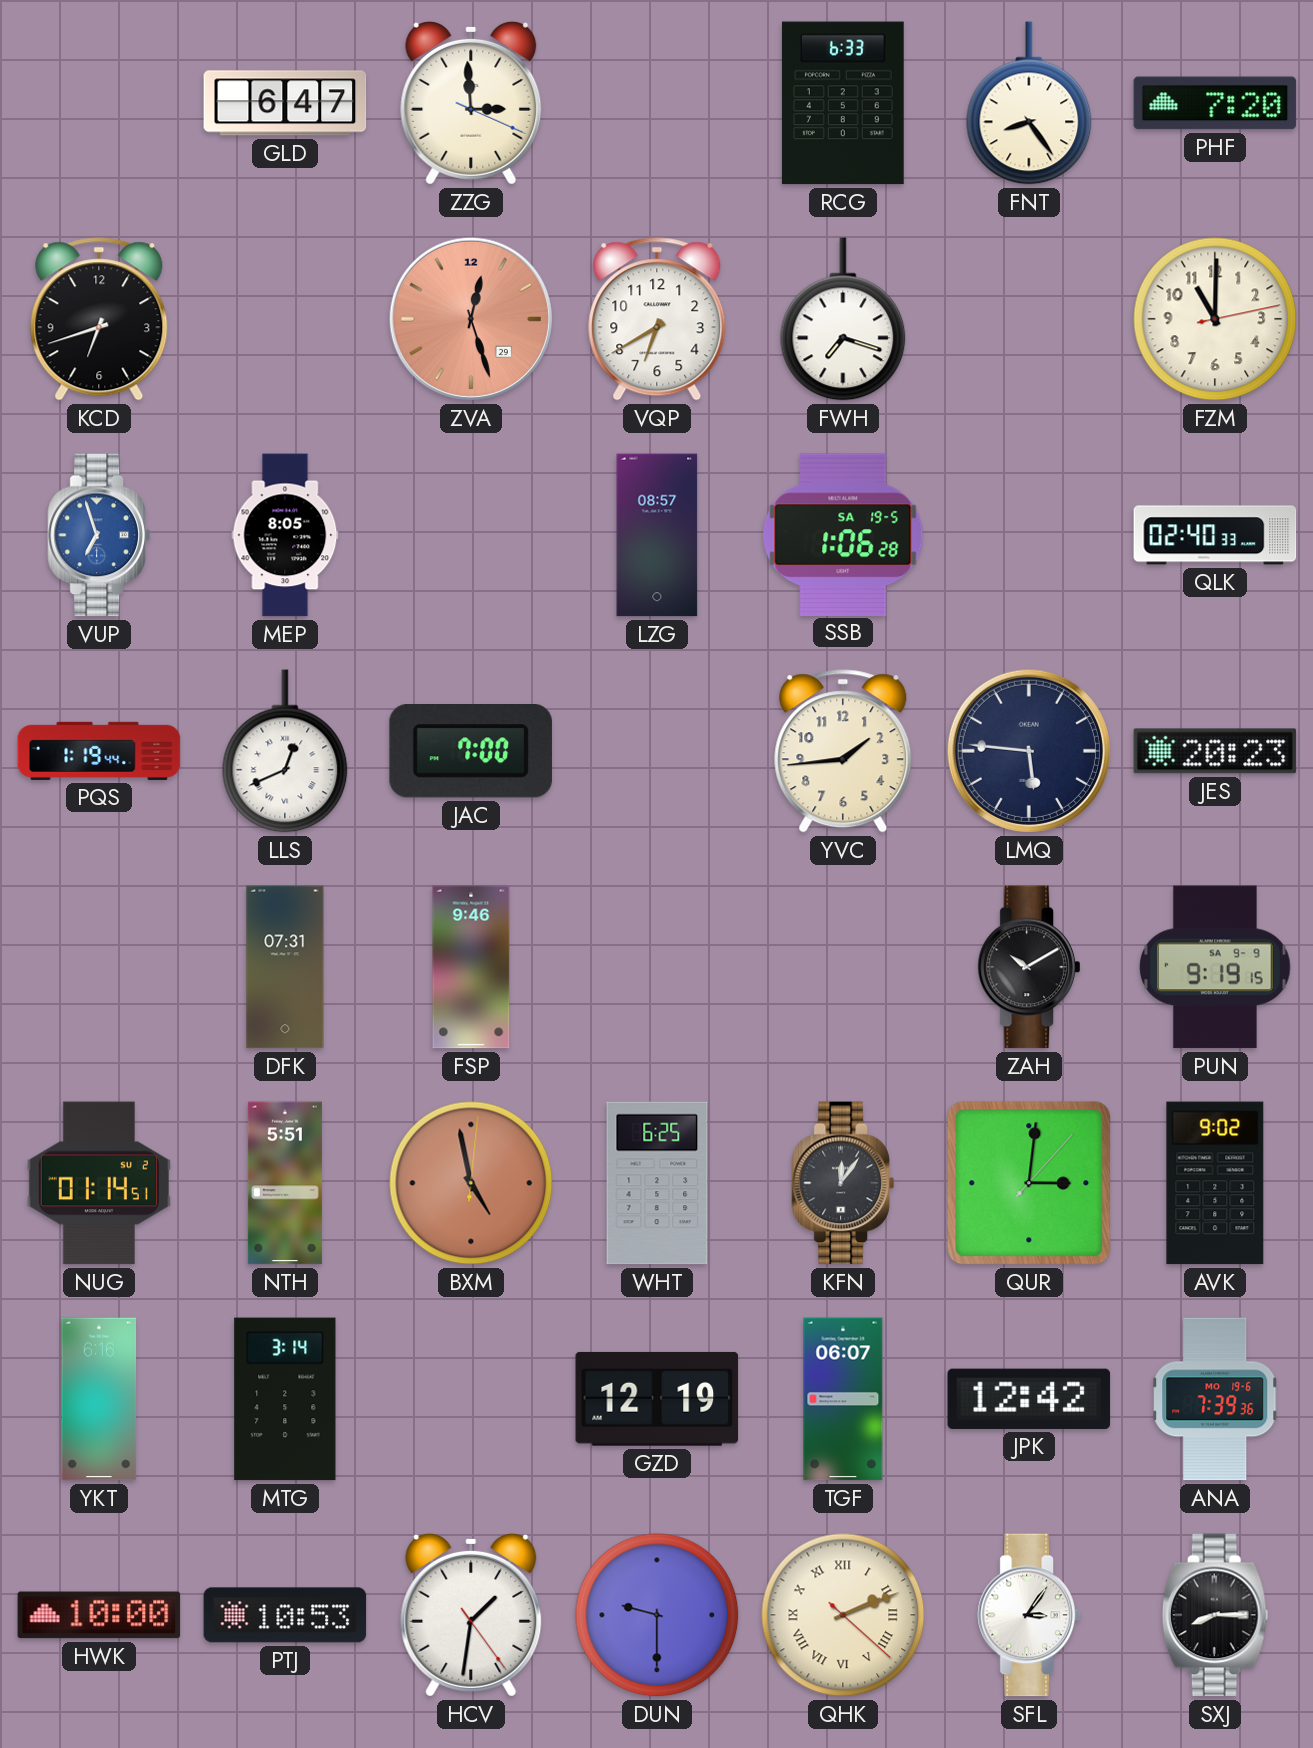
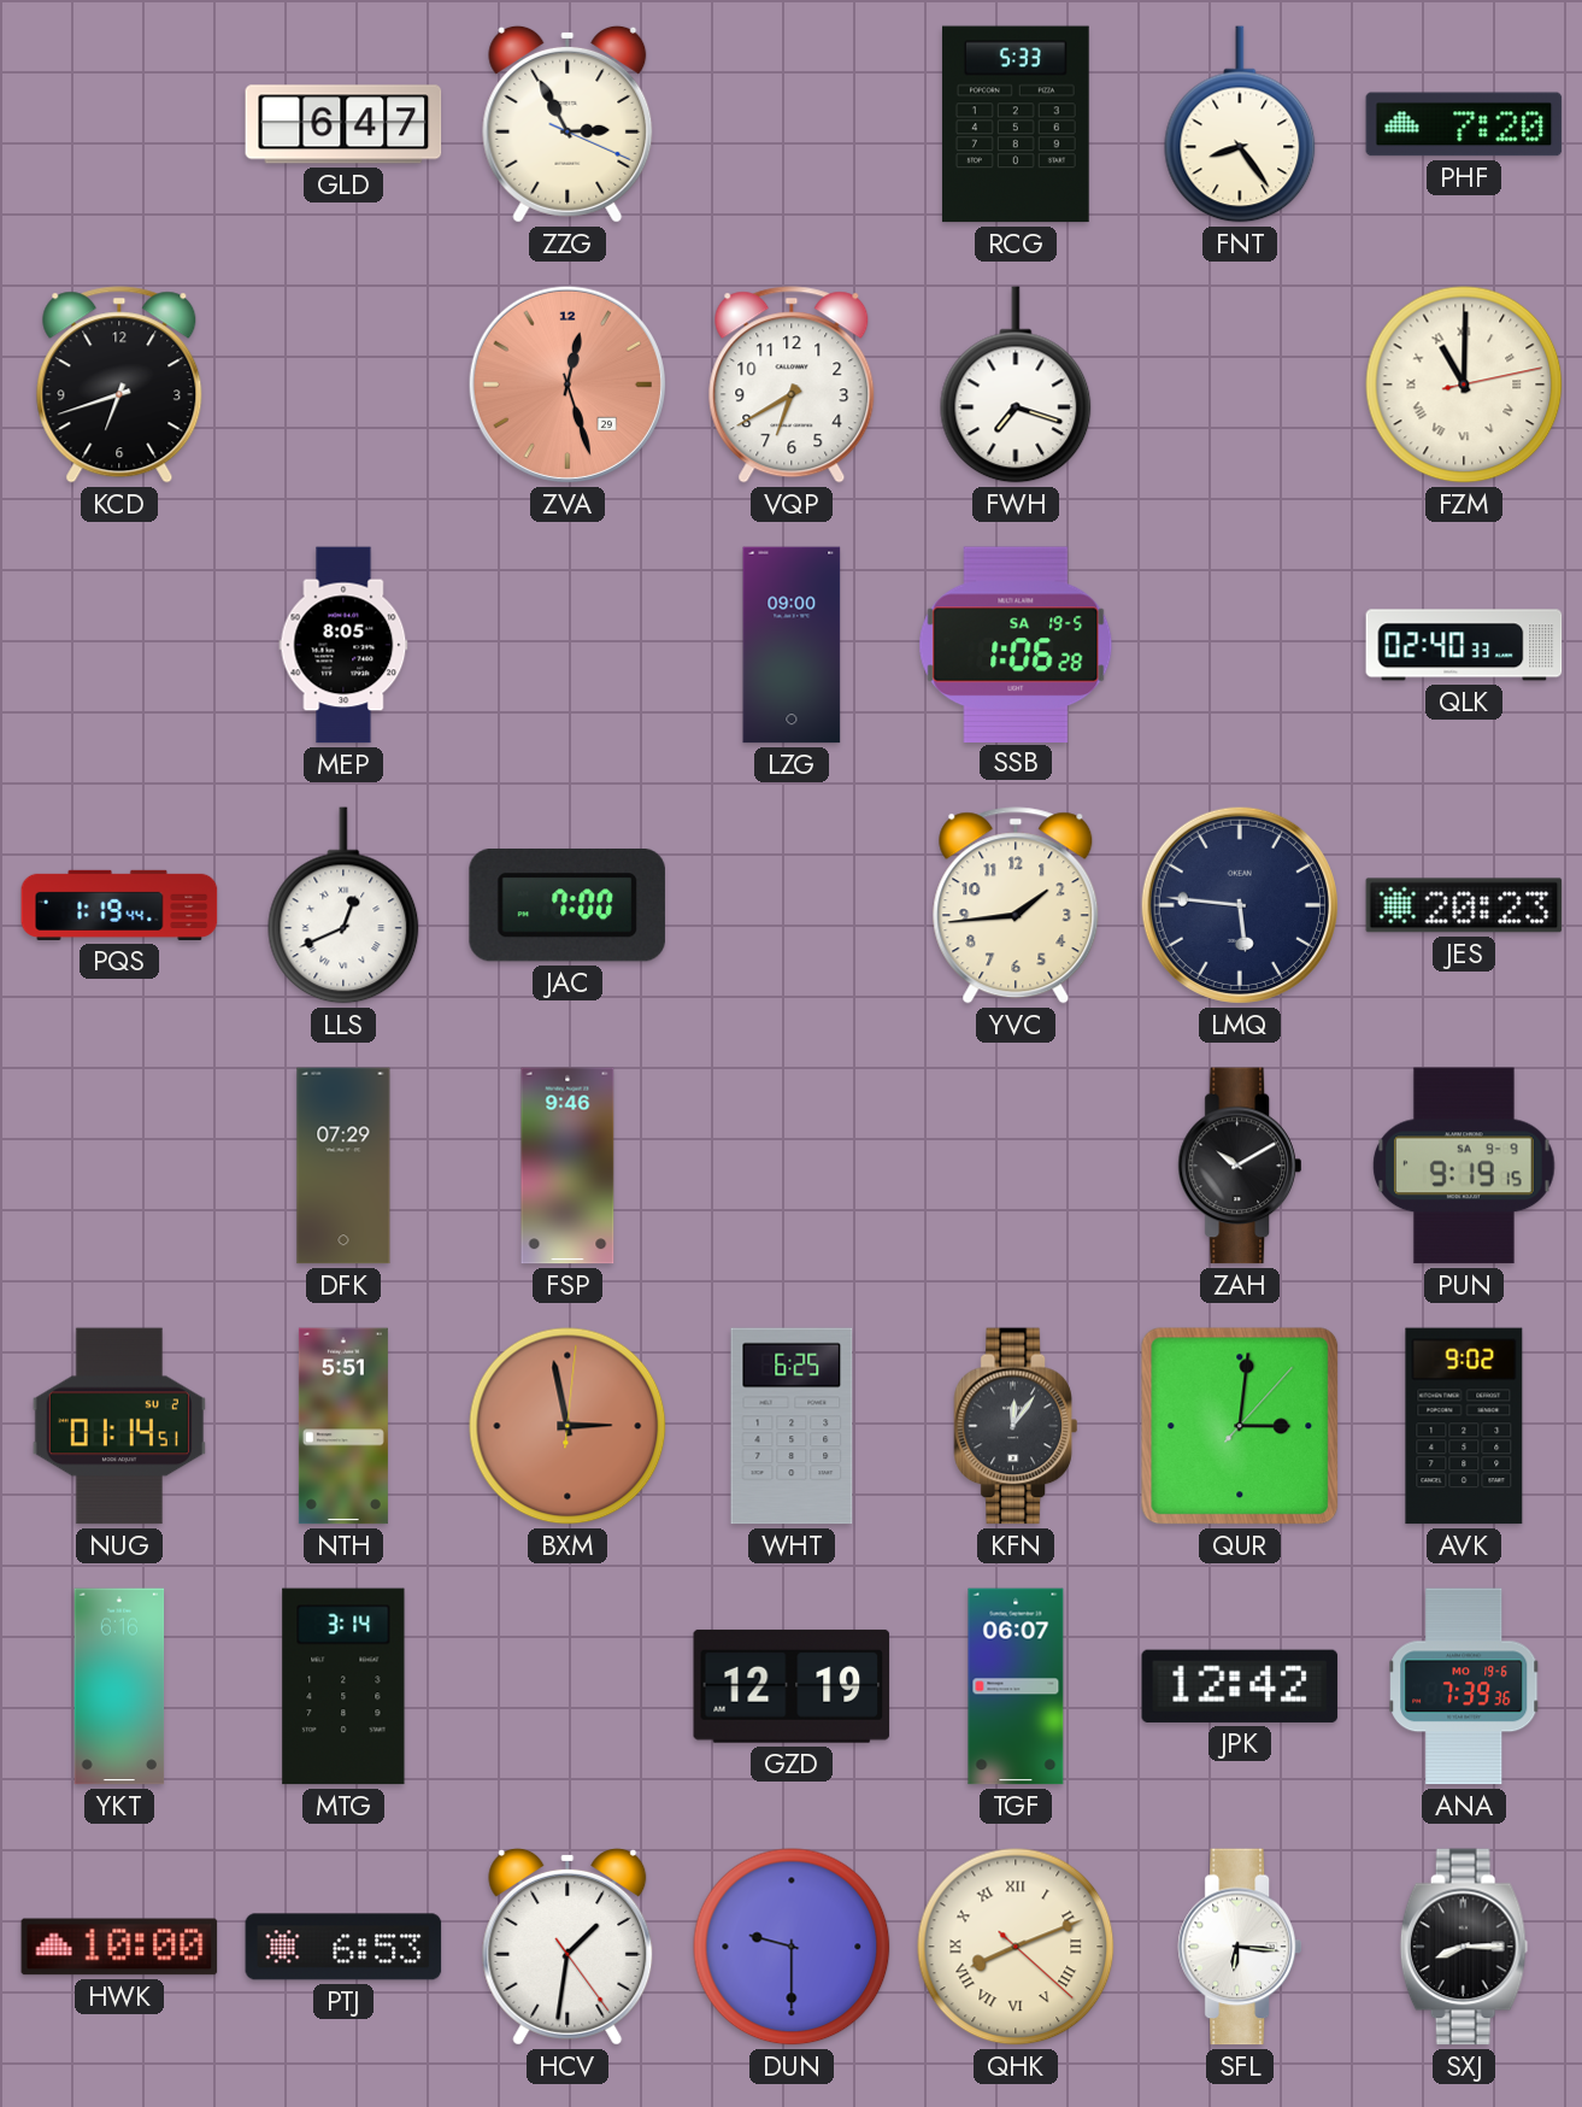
ZZG: 2:59 -> 2:55
RCG: 6:33 -> 5:33
FZM numerals: Arabic -> Roman
VUP: 6:57 -> none
LZG: 08:57 -> 09:00
DFK: 07:31 -> 07:29
BXM: 4:58 -> 2:58
PTJ: 10:53 -> 6:53
QHK: 2:11 -> 8:11
SFL: 3:06 -> 6:16
